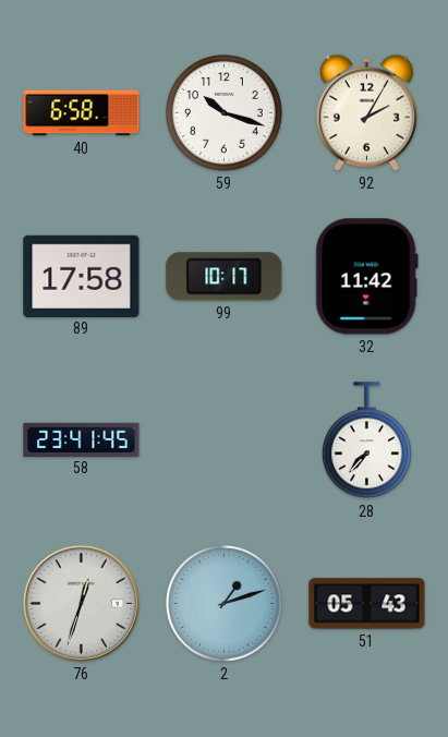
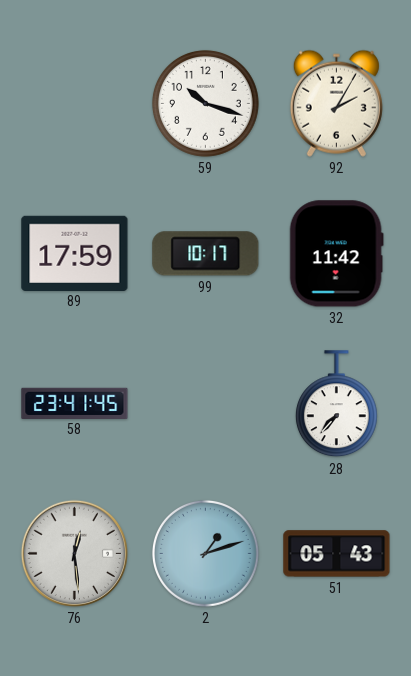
40: 6:58 -> none
89: 17:58 -> 17:59
76: 12:33 -> 12:29
